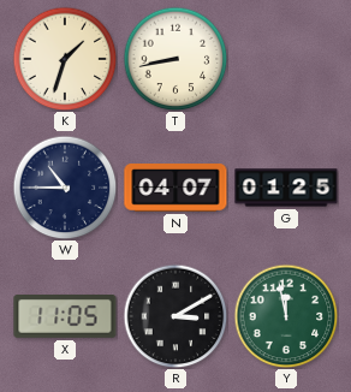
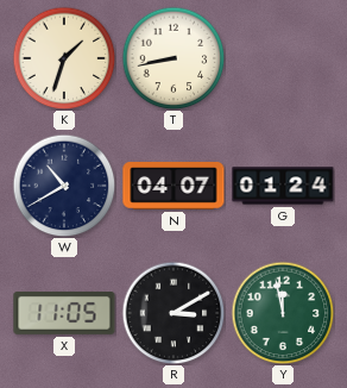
W: 10:45 -> 10:40
G: 01:25 -> 01:24
